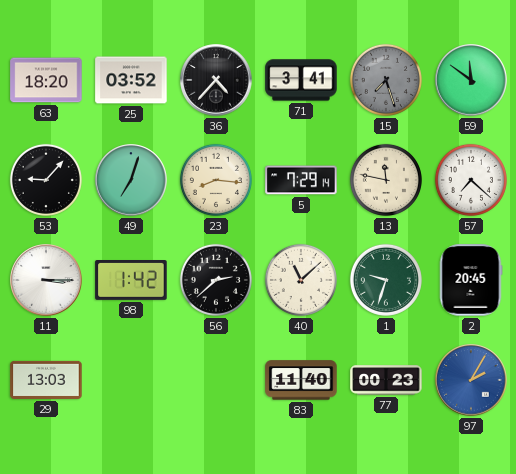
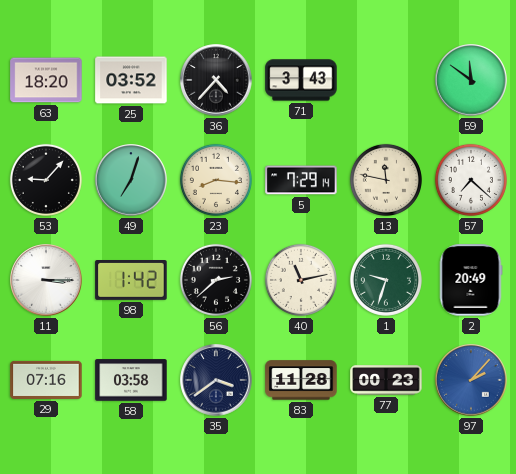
71: 3:41 -> 3:43
15: 7:27 -> none
40: 11:08 -> 11:13
2: 20:45 -> 20:49
29: 13:03 -> 07:16
58: none -> 03:58
35: none -> 3:39
83: 11:40 -> 11:28
97: 2:05 -> 2:07
